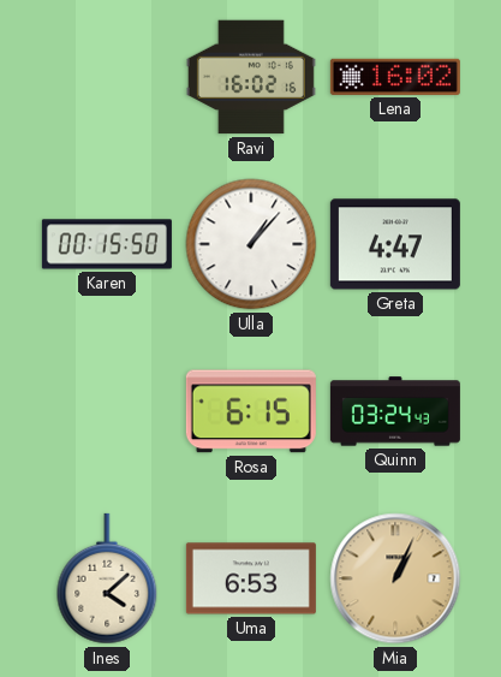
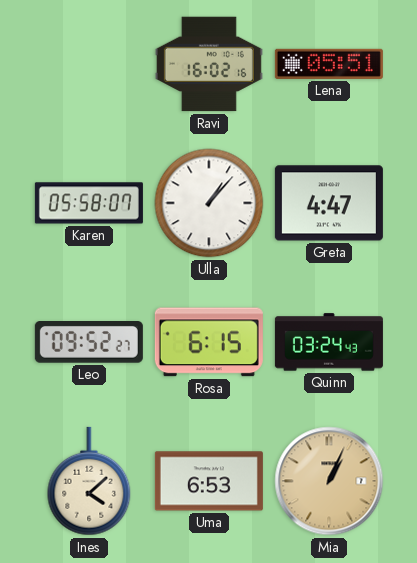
Lena: 16:02 -> 05:51
Karen: 00:15 -> 05:58
Leo: none -> 09:52
